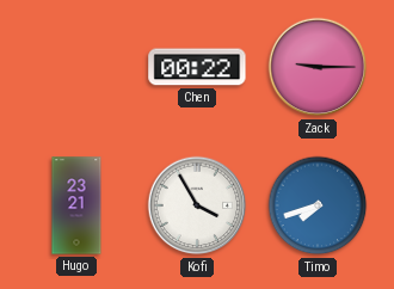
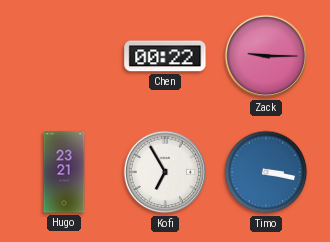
Kofi: 3:55 -> 6:55
Timo: 7:42 -> 3:17
